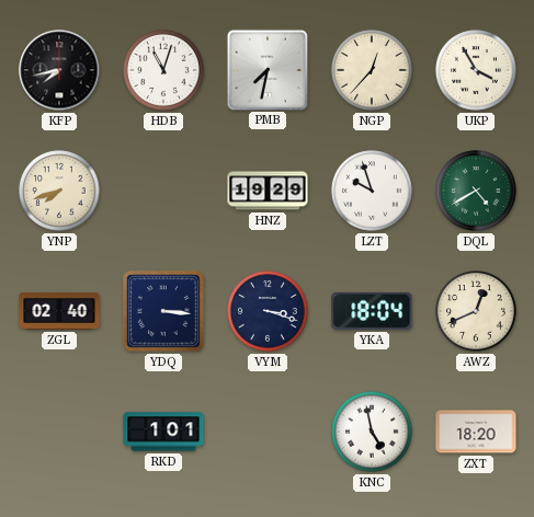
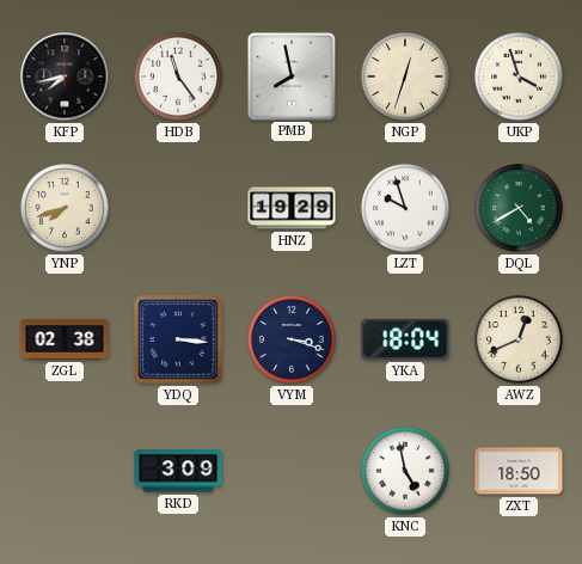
HDB: 11:03 -> 11:24
PMB: 7:32 -> 7:58
NGP: 12:37 -> 12:33
UKP: 3:55 -> 3:57
ZGL: 02:40 -> 02:38
RKD: 1:01 -> 3:09
ZXT: 18:20 -> 18:50
